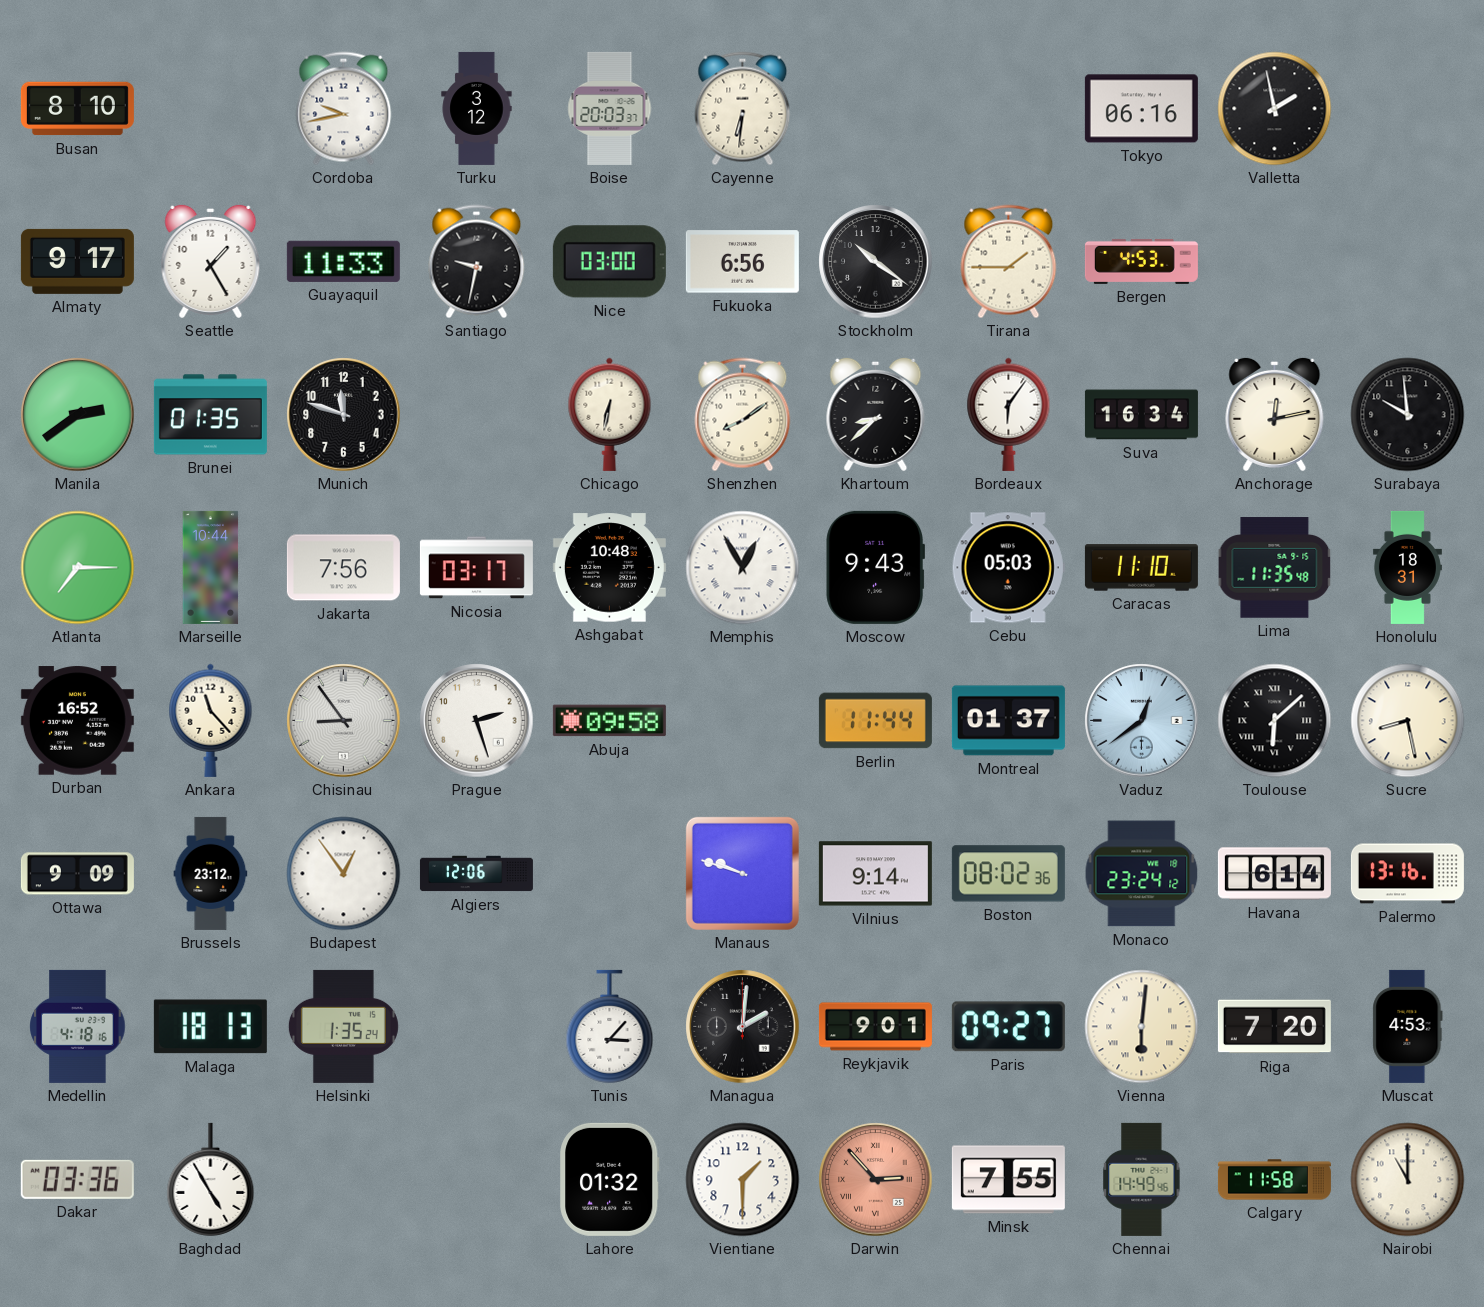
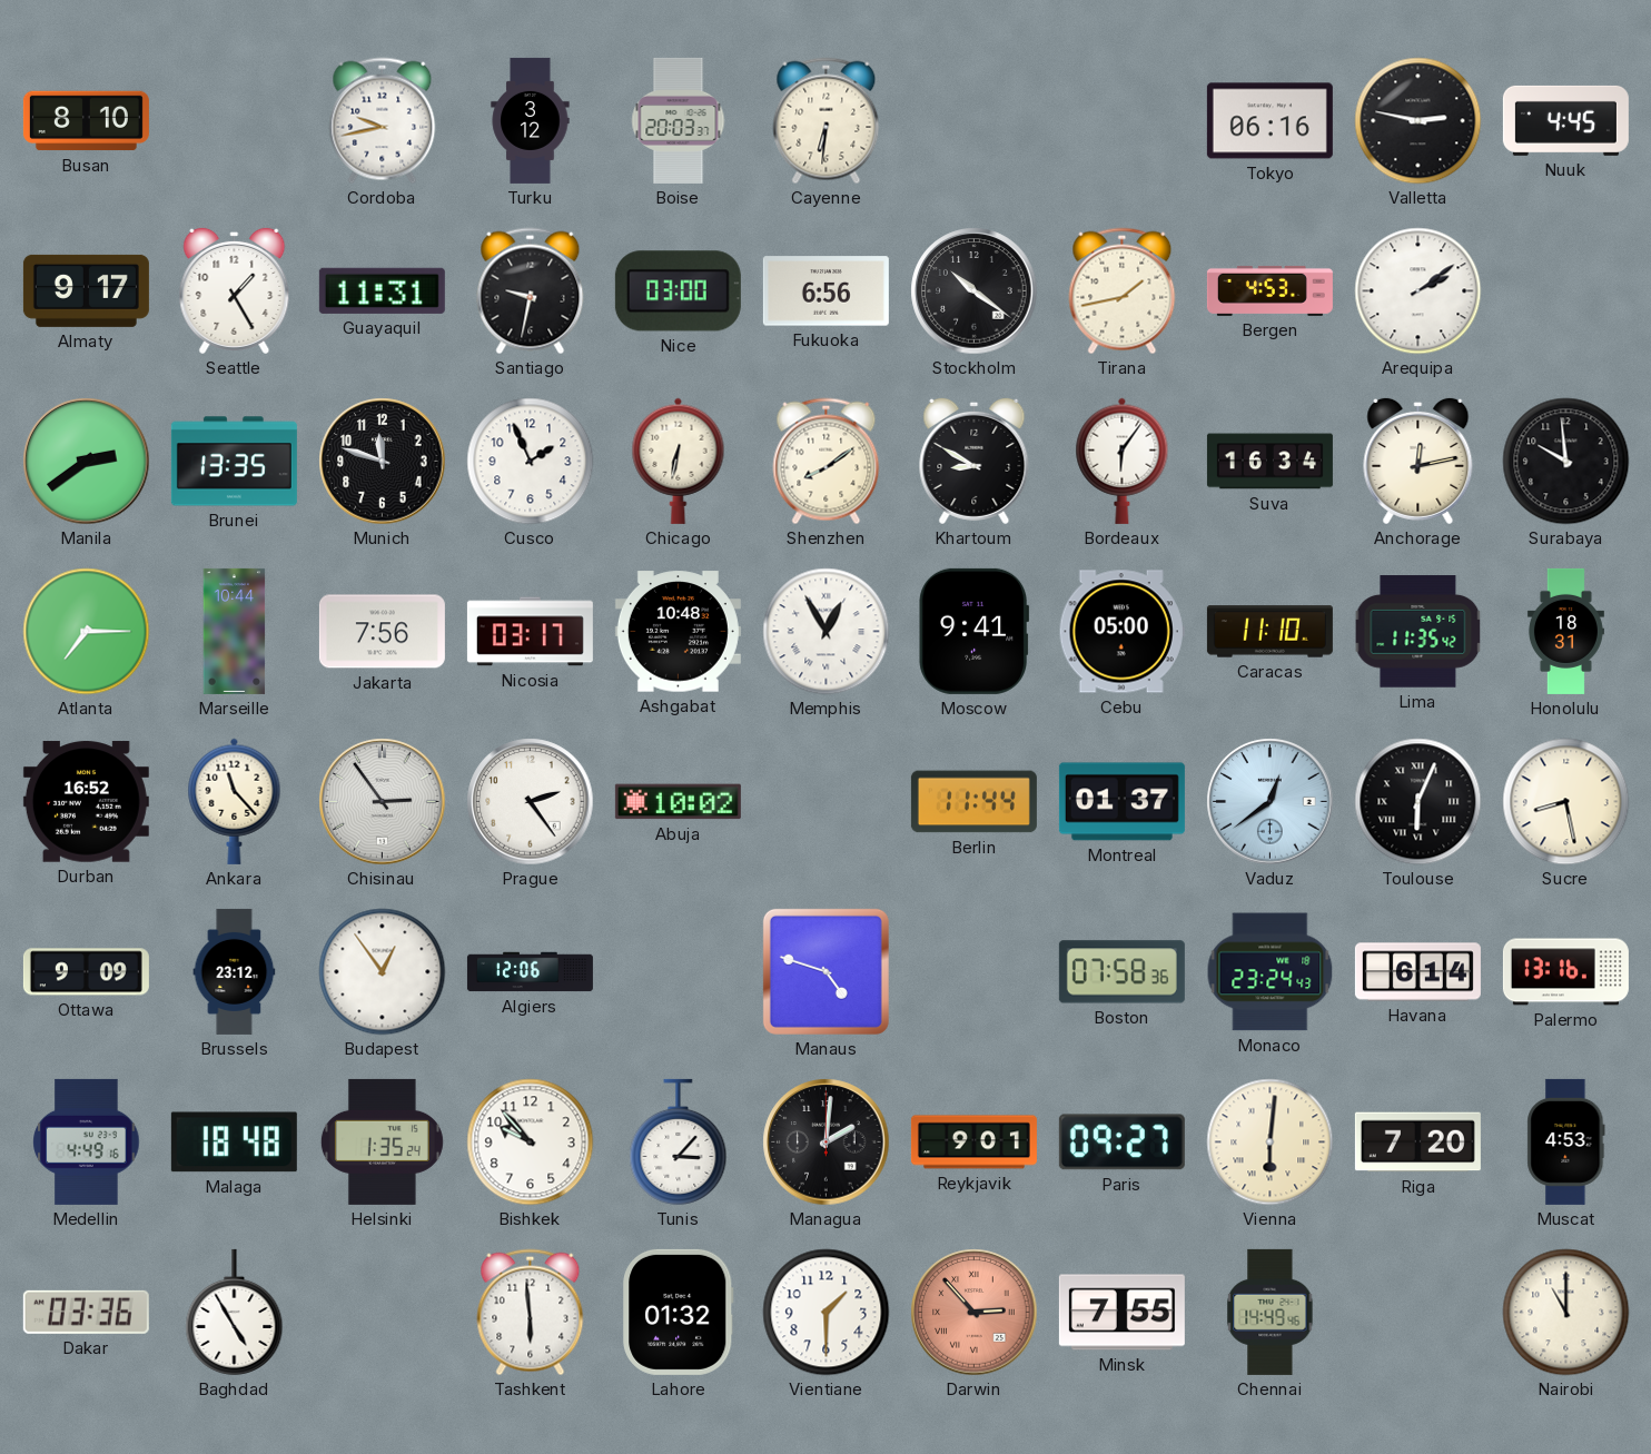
Valletta: 1:58 -> 2:47
Nuuk: none -> 4:45
Guayaquil: 11:33 -> 11:31
Tirana: 1:45 -> 1:43
Arequipa: none -> 2:09
Brunei: 01:35 -> 13:35
Cusco: none -> 1:56
Khartoum: 8:38 -> 8:50
Moscow: 9:43 -> 9:41
Cebu: 05:03 -> 05:00
Lima: 11:35:48 -> 11:35:42
Chisinau: 8:54 -> 2:54
Prague: 2:27 -> 2:24
Abuja: 09:58 -> 10:02
Toulouse: 6:08 -> 6:04
Manaus: 9:48 -> 4:48
Vilnius: 9:14 -> none
Boston: 08:02 -> 07:58
Monaco: 23:24:12 -> 23:24:43
Medellin: 4:18 -> 4:49
Malaga: 18:13 -> 18:48
Bishkek: none -> 9:53
Tashkent: none -> 5:59
Calgary: 11:58 -> none
